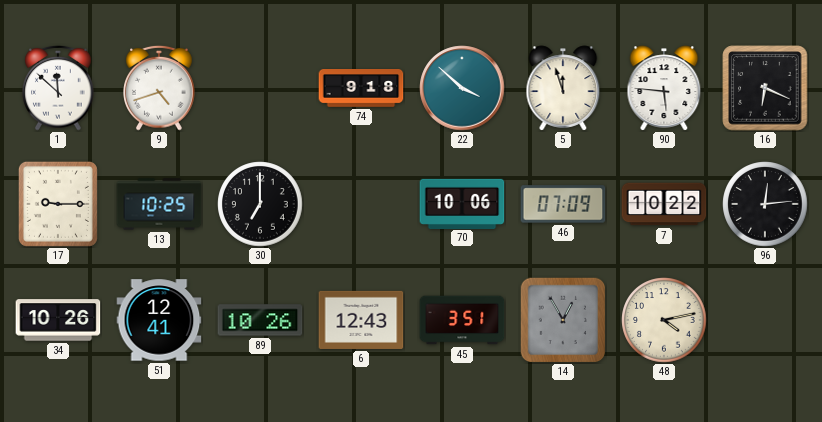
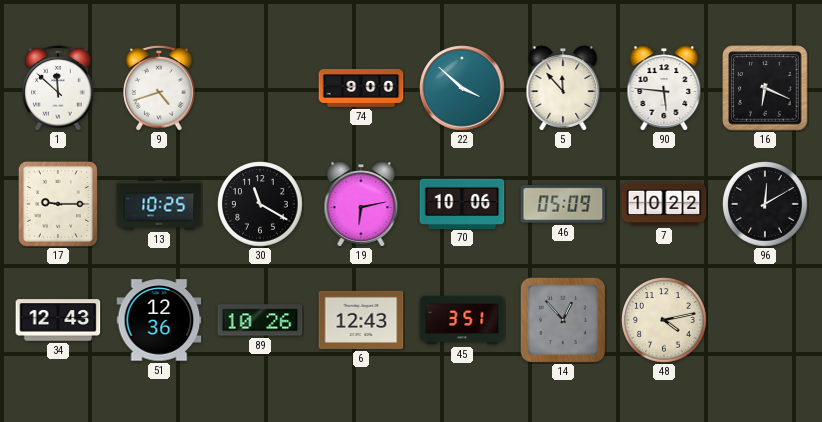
74: 9:18 -> 9:00
5: 11:57 -> 11:53
30: 7:00 -> 11:20
19: none -> 6:13
46: 07:09 -> 05:09
96: 12:14 -> 12:10
34: 10:26 -> 12:43
51: 12:41 -> 12:36
14: 12:55 -> 12:53
